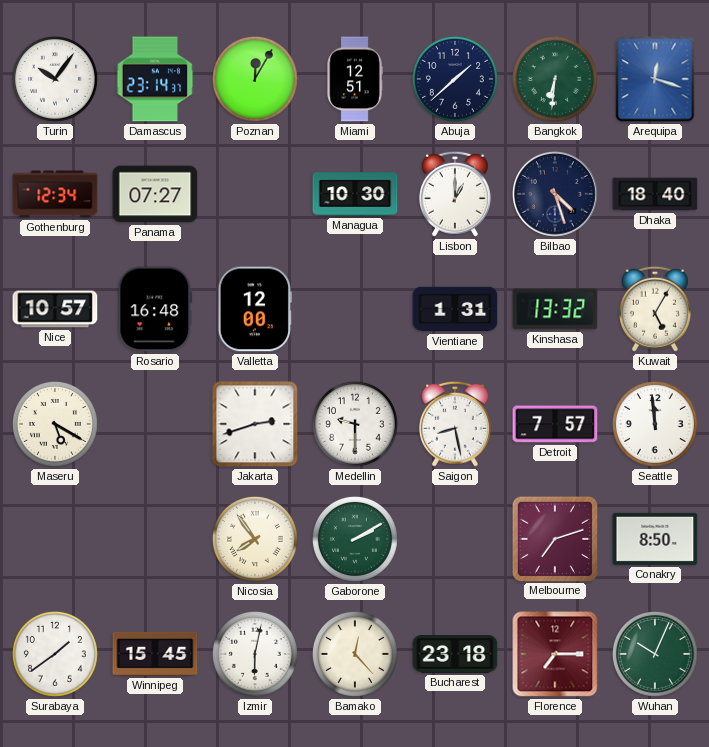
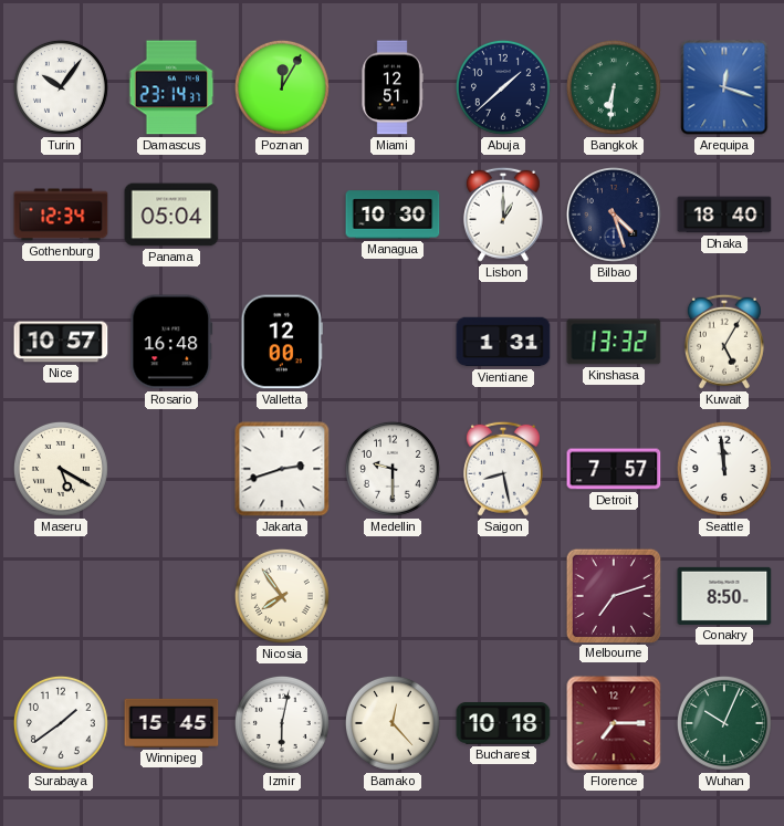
Panama: 07:27 -> 05:04
Gaborone: 2:10 -> none
Bucharest: 23:18 -> 10:18
